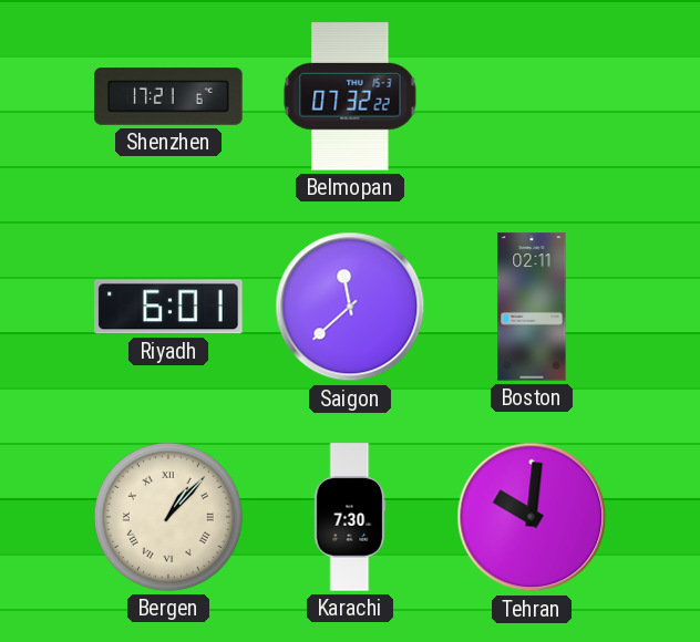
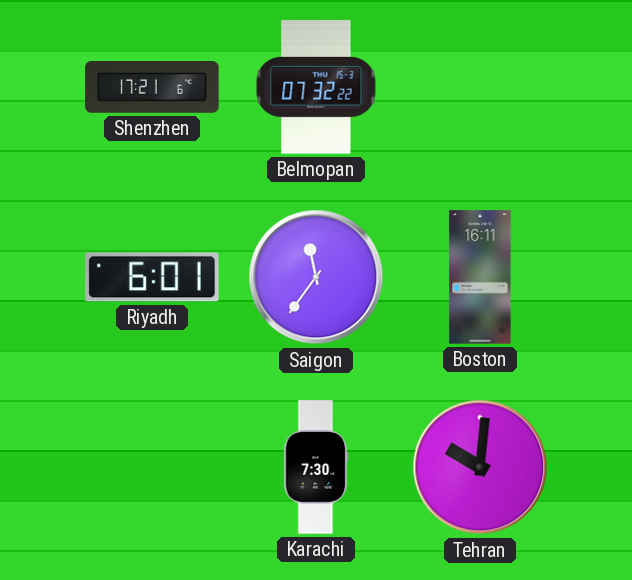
Saigon: 11:38 -> 11:36
Boston: 02:11 -> 16:11
Bergen: 1:07 -> none
